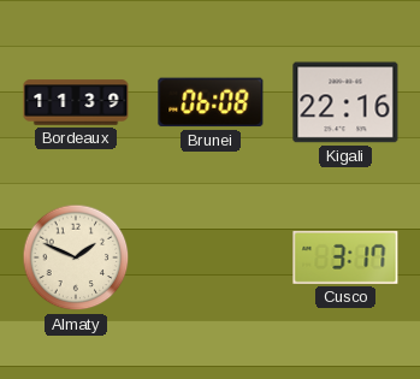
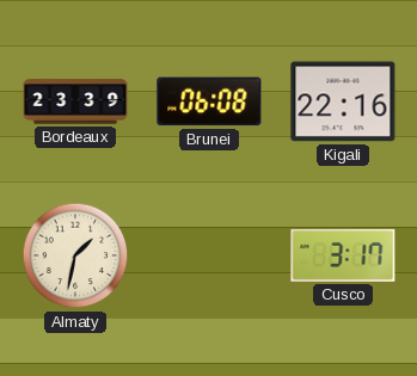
Bordeaux: 11:39 -> 23:39
Almaty: 1:49 -> 1:32
